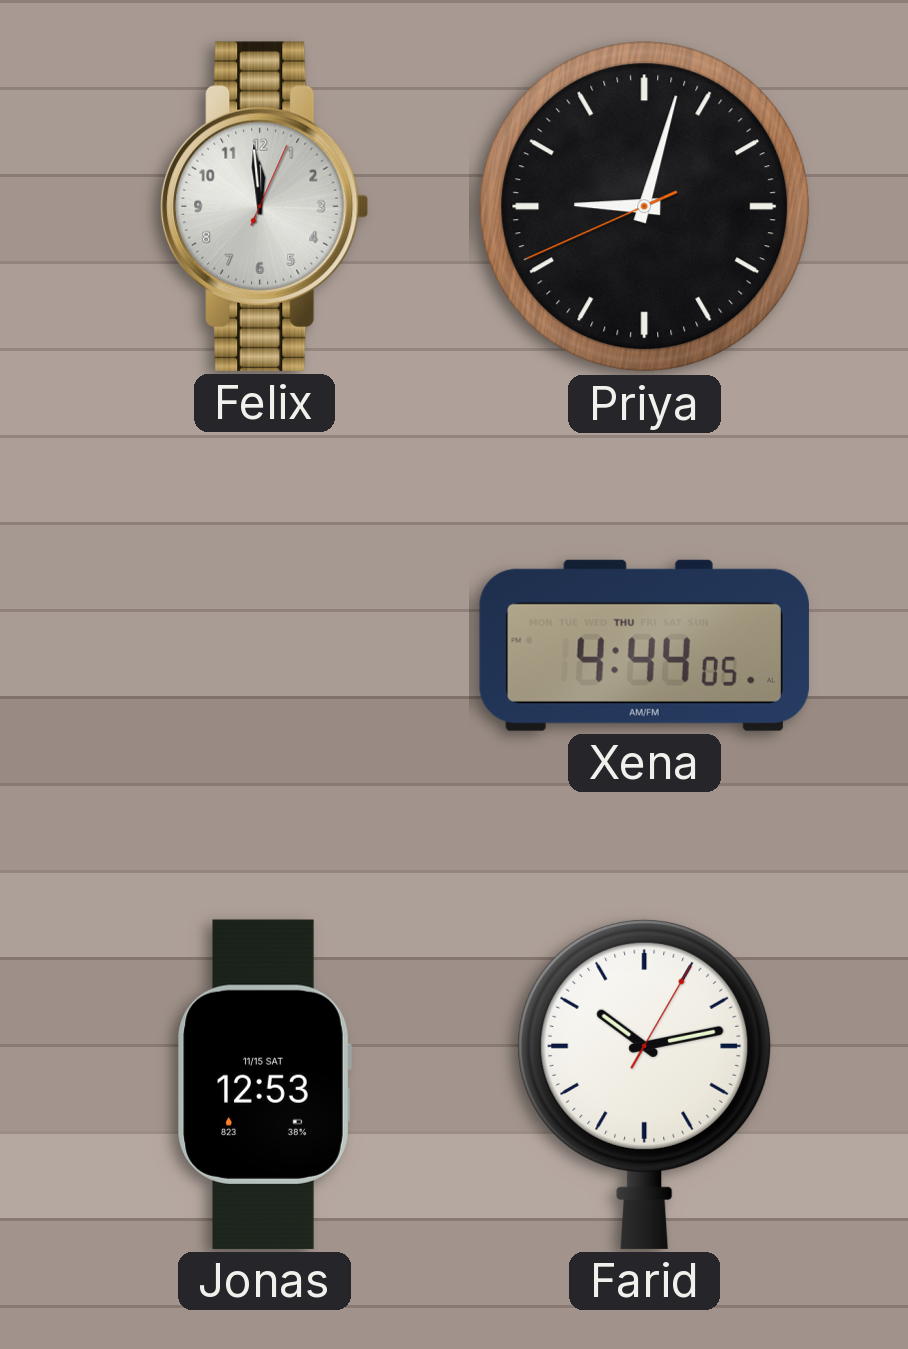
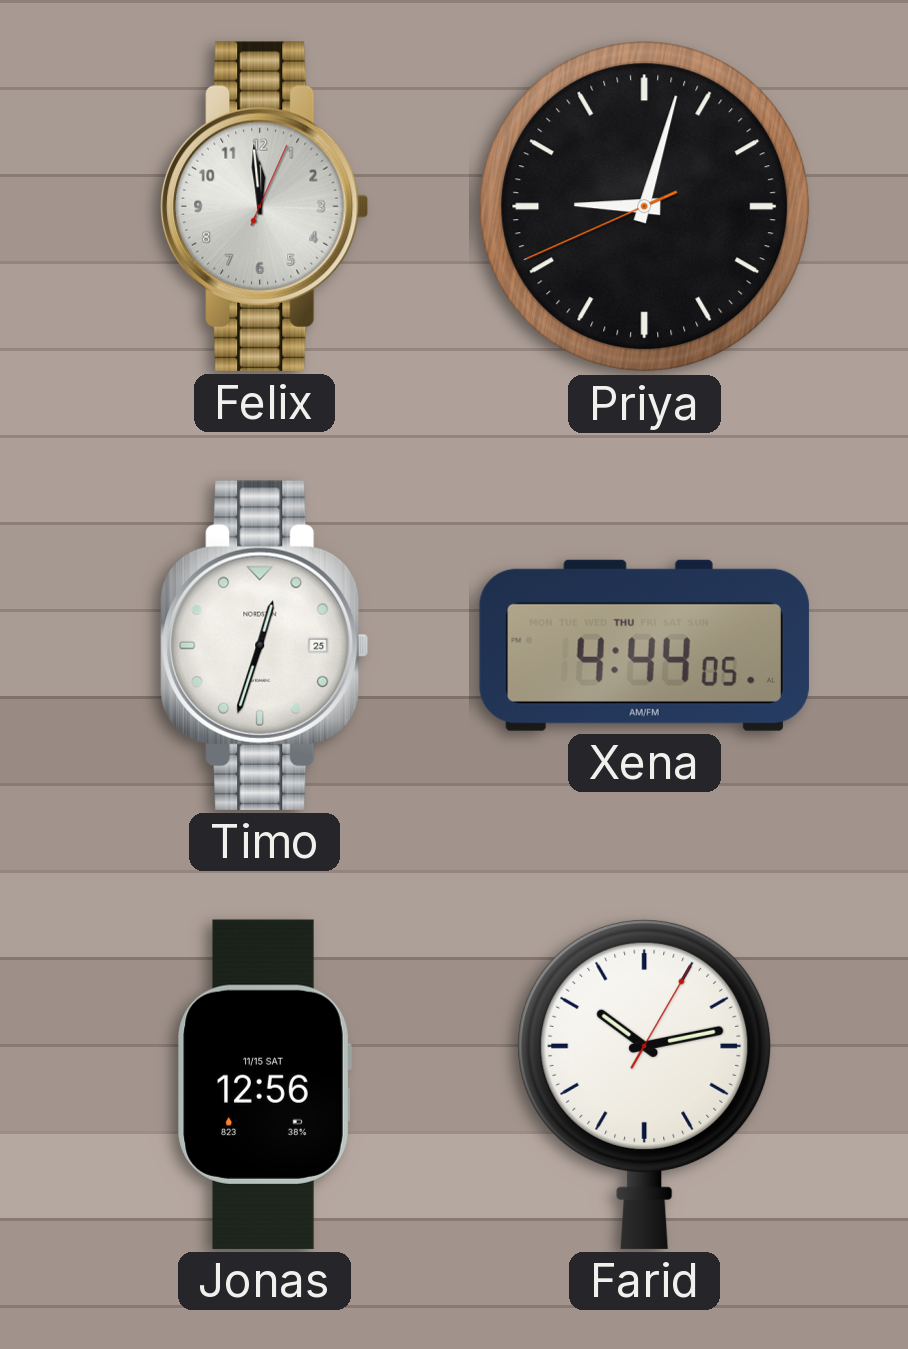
Timo: none -> 12:33
Jonas: 12:53 -> 12:56
